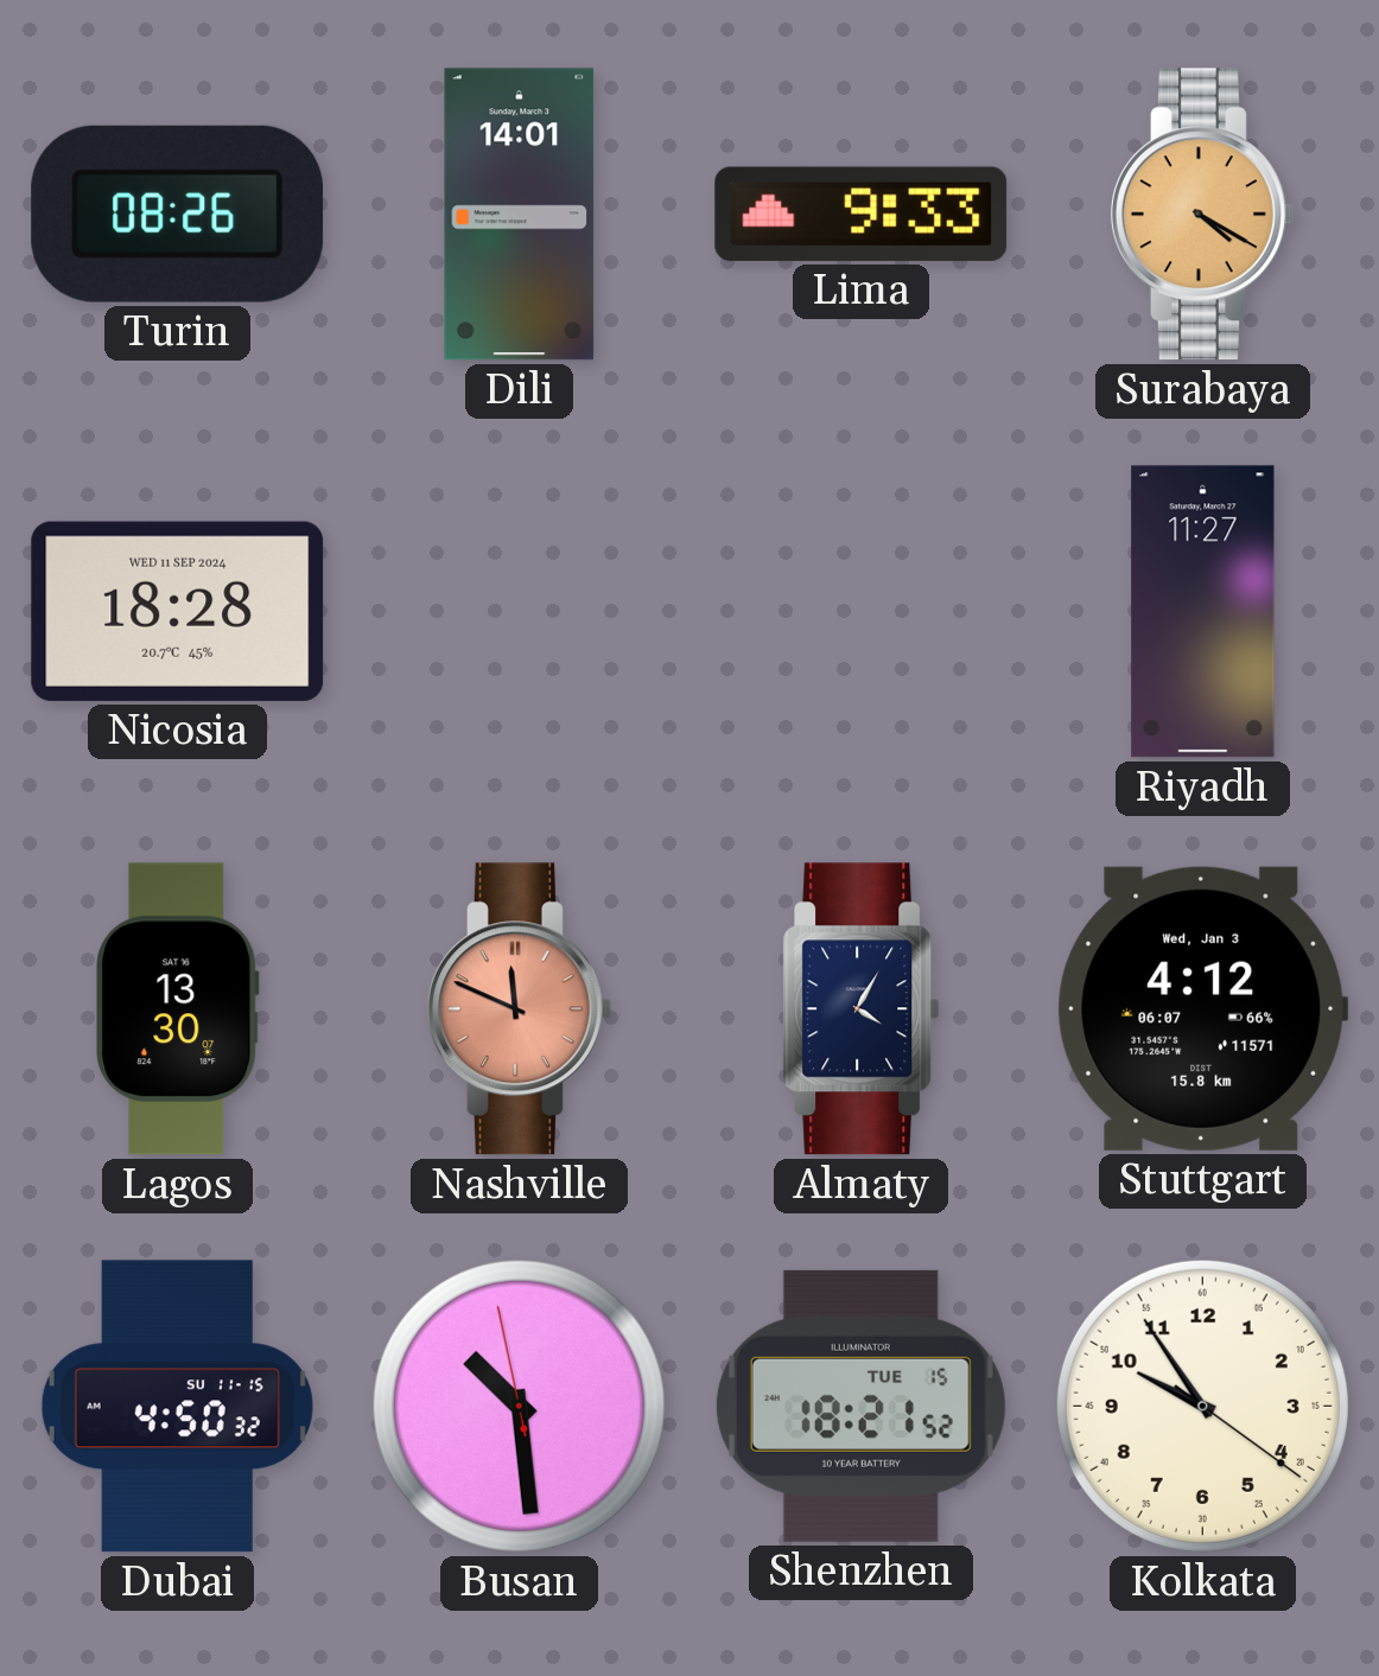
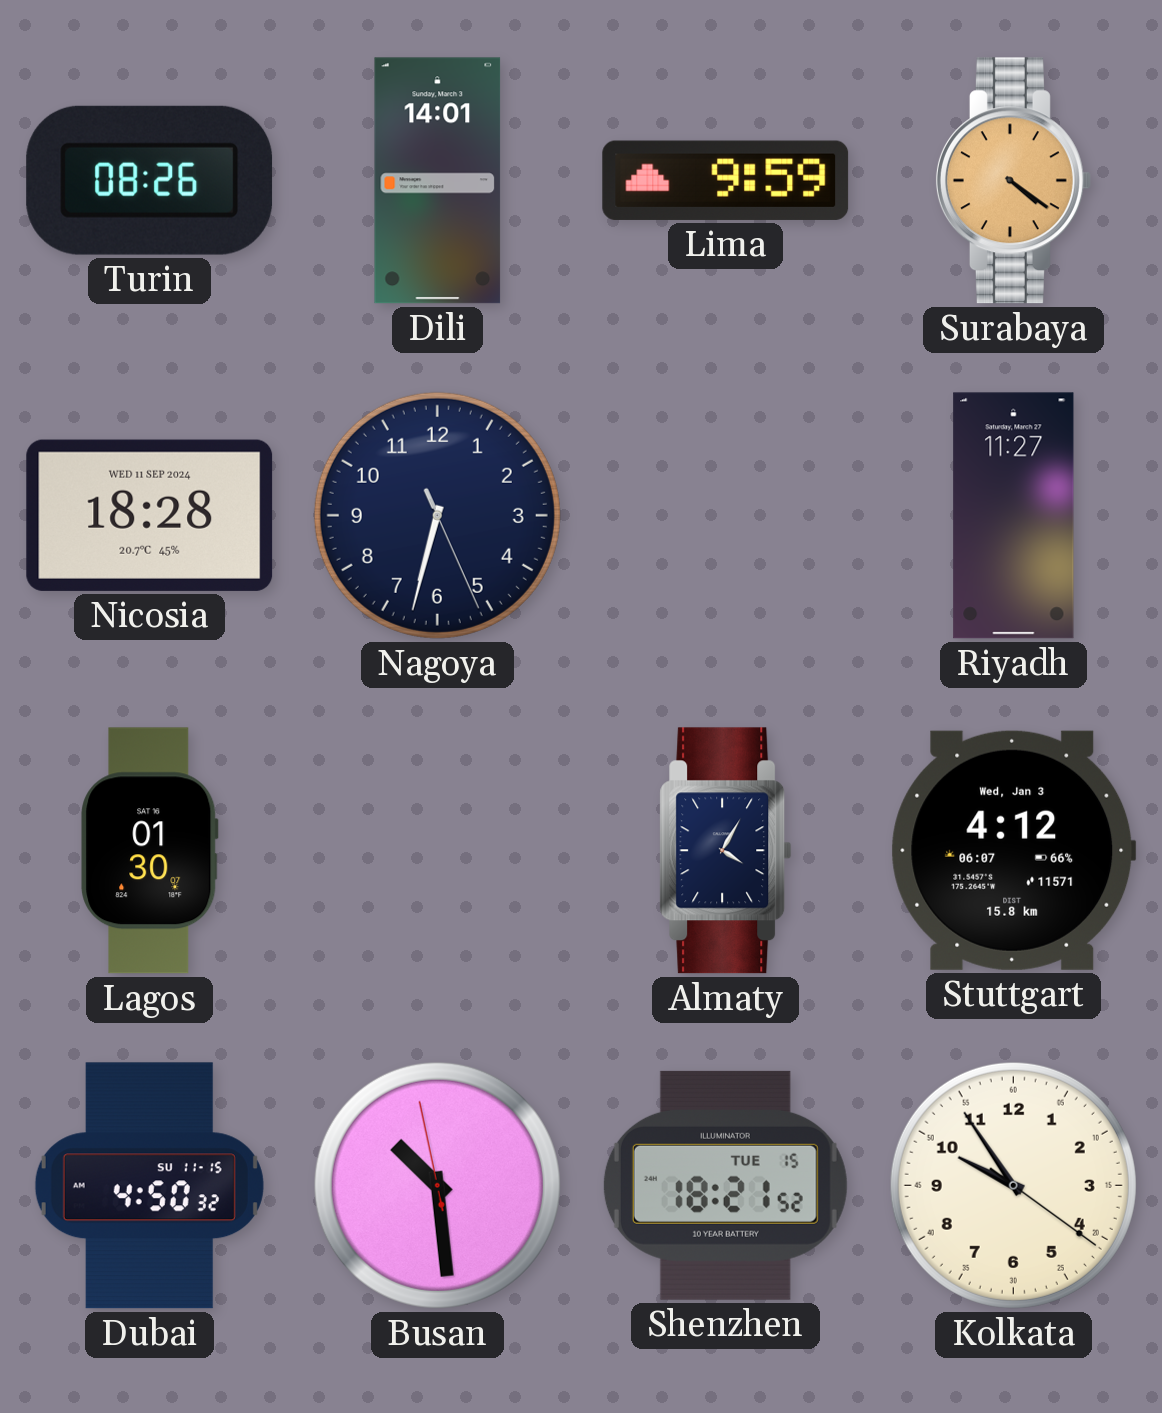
Lima: 9:33 -> 9:59
Surabaya: 4:20 -> 4:21
Nagoya: none -> 6:32
Lagos: 13:30 -> 01:30
Nashville: 11:49 -> none
